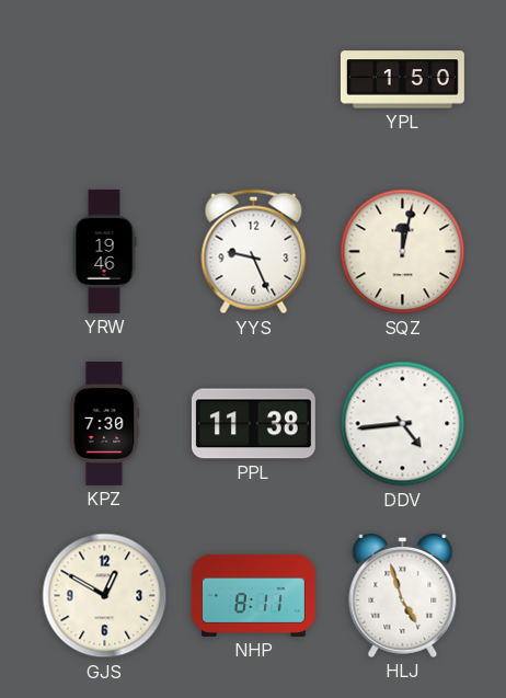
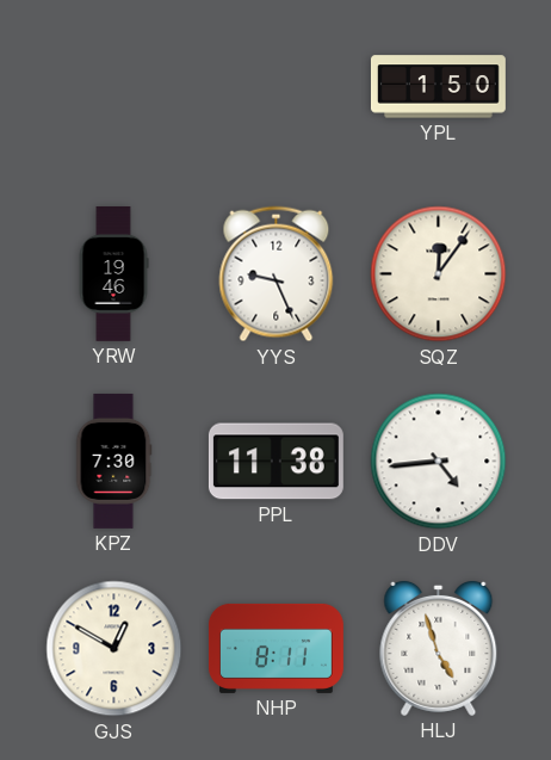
SQZ: 12:02 -> 12:06
